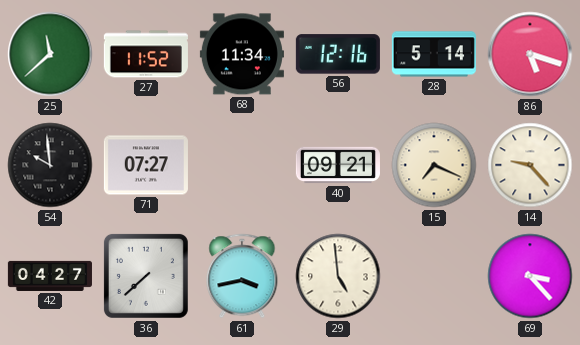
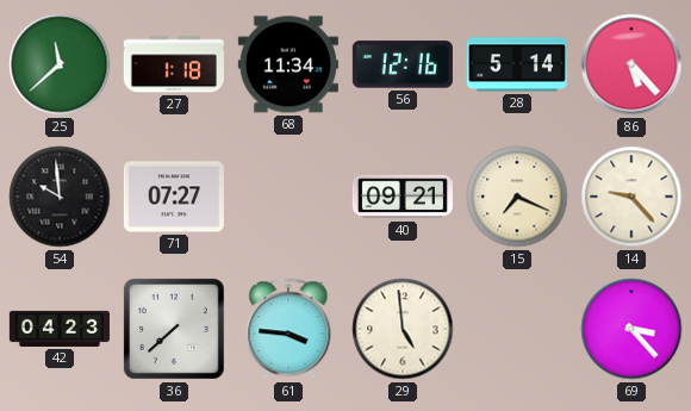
27: 11:52 -> 1:18
86: 5:18 -> 5:23
42: 04:27 -> 04:23
61: 3:43 -> 3:46
